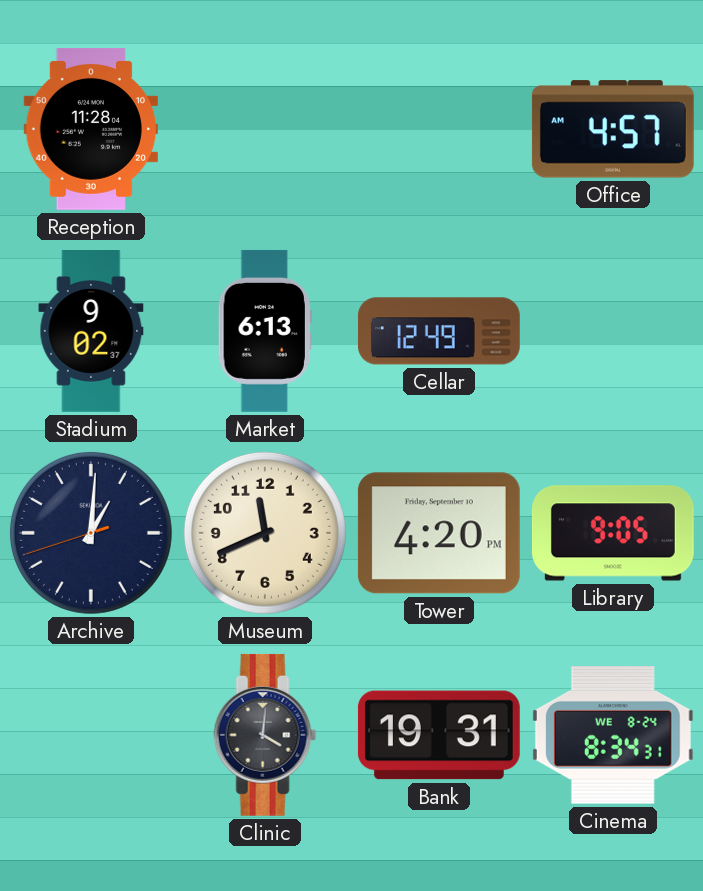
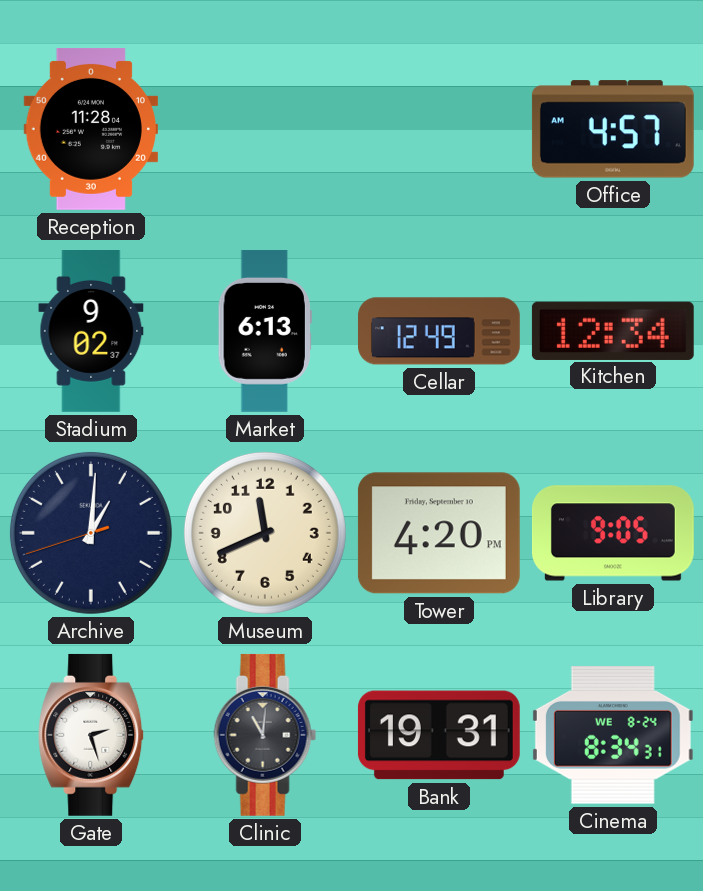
Kitchen: none -> 12:34
Gate: none -> 2:27
Clinic: 4:01 -> 11:01
